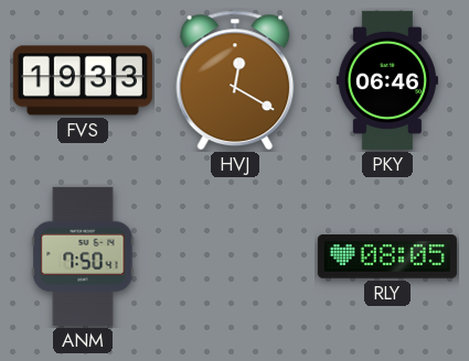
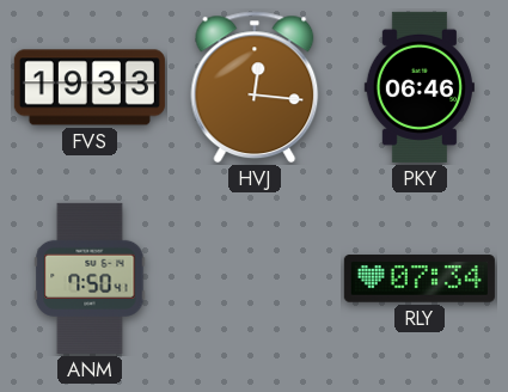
HVJ: 12:20 -> 12:16
RLY: 08:05 -> 07:34
